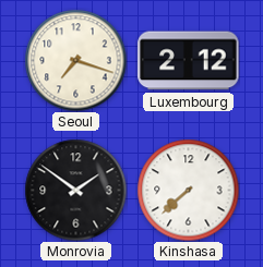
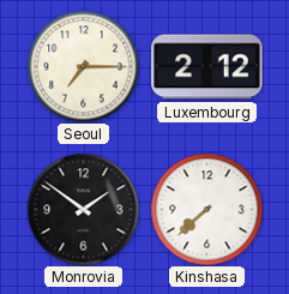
Seoul: 7:18 -> 7:15
